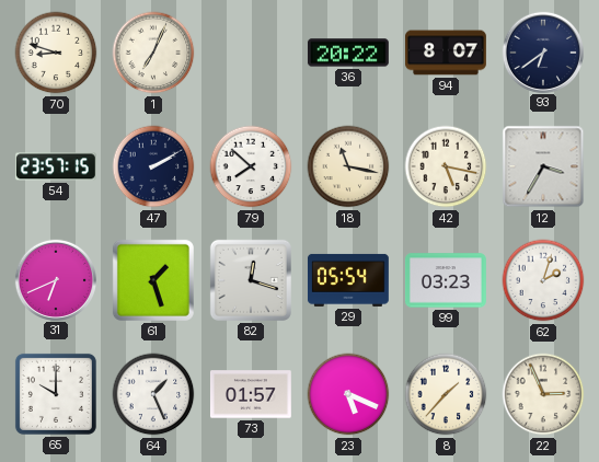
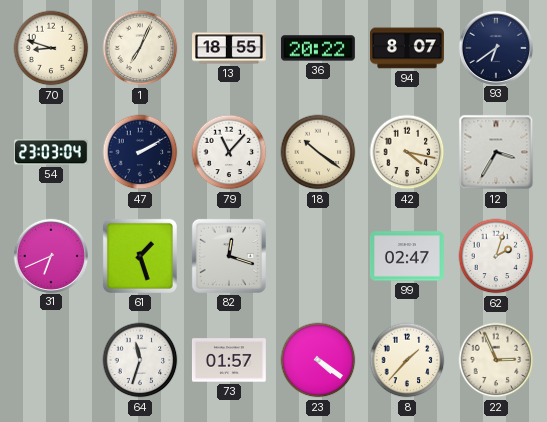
13: none -> 18:55
54: 23:57 -> 23:03
79: 7:52 -> 11:07
18: 11:17 -> 10:21
42: 5:17 -> 4:17
29: 05:54 -> none
99: 03:23 -> 02:47
65: 10:00 -> none
64: 1:26 -> 11:33
23: 5:19 -> 4:21
